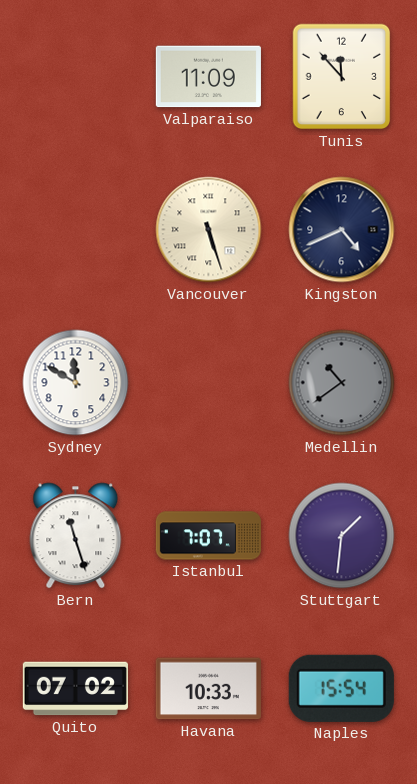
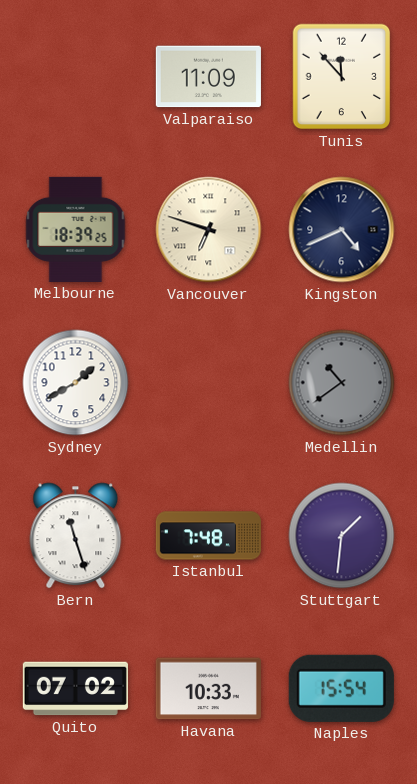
Melbourne: none -> 18:39
Vancouver: 5:27 -> 6:48
Sydney: 11:50 -> 1:40
Istanbul: 7:07 -> 7:48
